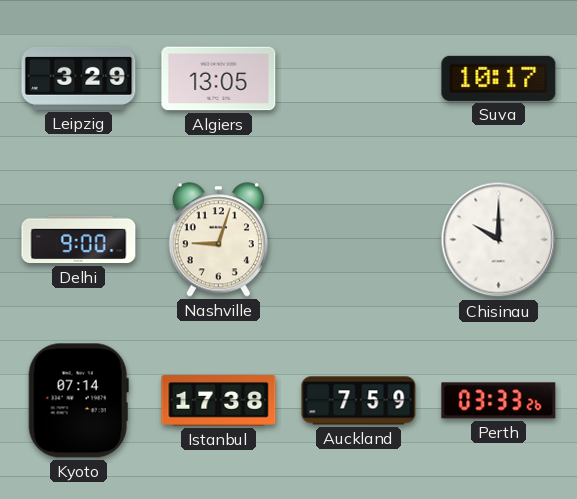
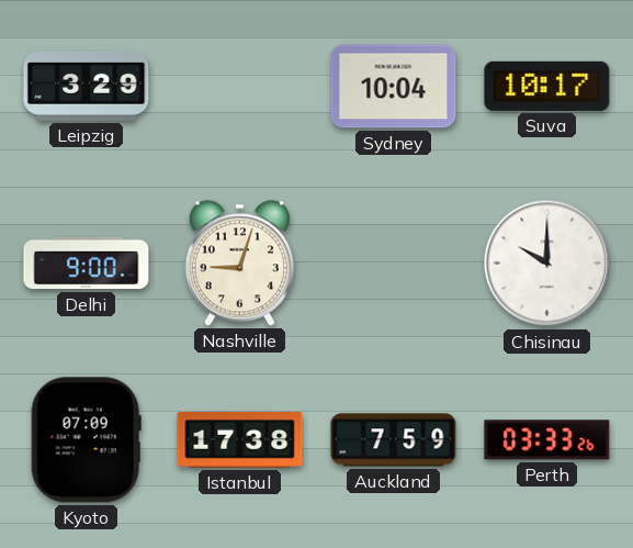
Algiers: 13:05 -> none
Sydney: none -> 10:04
Kyoto: 07:14 -> 07:09
